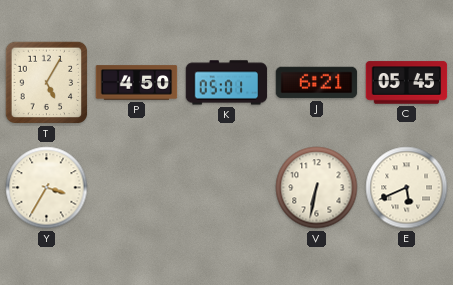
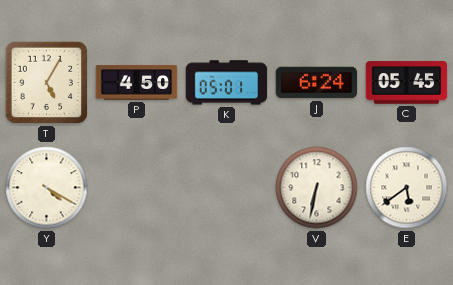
J: 6:21 -> 6:24
Y: 3:35 -> 4:20
E: 5:41 -> 5:39
